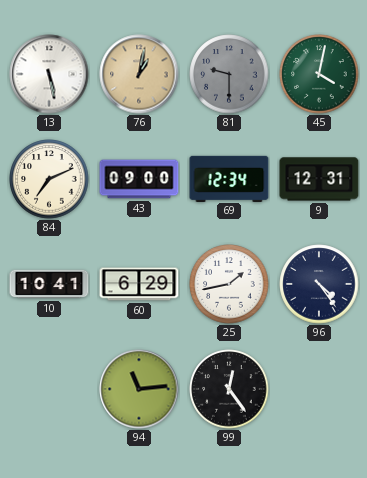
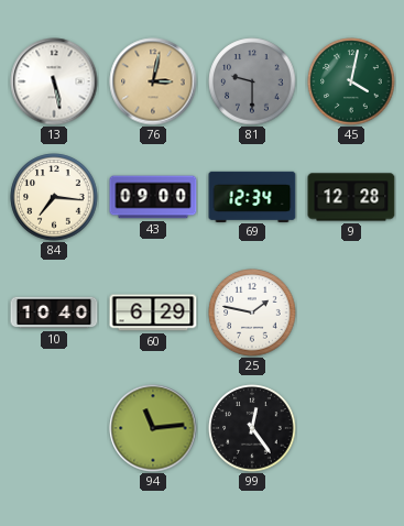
76: 1:02 -> 3:02
84: 7:11 -> 7:16
9: 12:31 -> 12:28
10: 10:41 -> 10:40
25: 1:43 -> 1:47
96: 4:24 -> none
